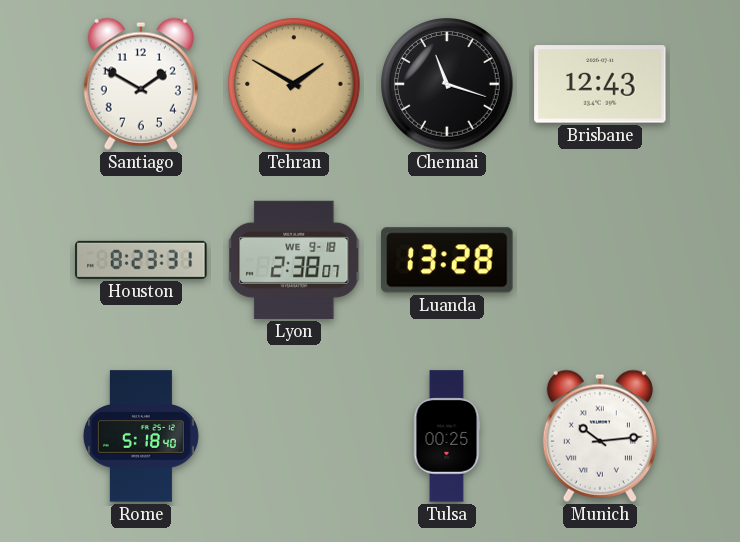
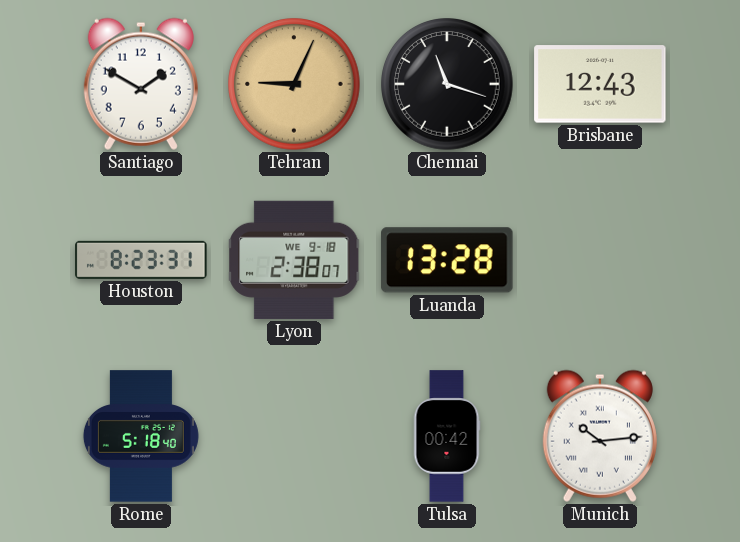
Tehran: 1:50 -> 9:04
Tulsa: 00:25 -> 00:42
